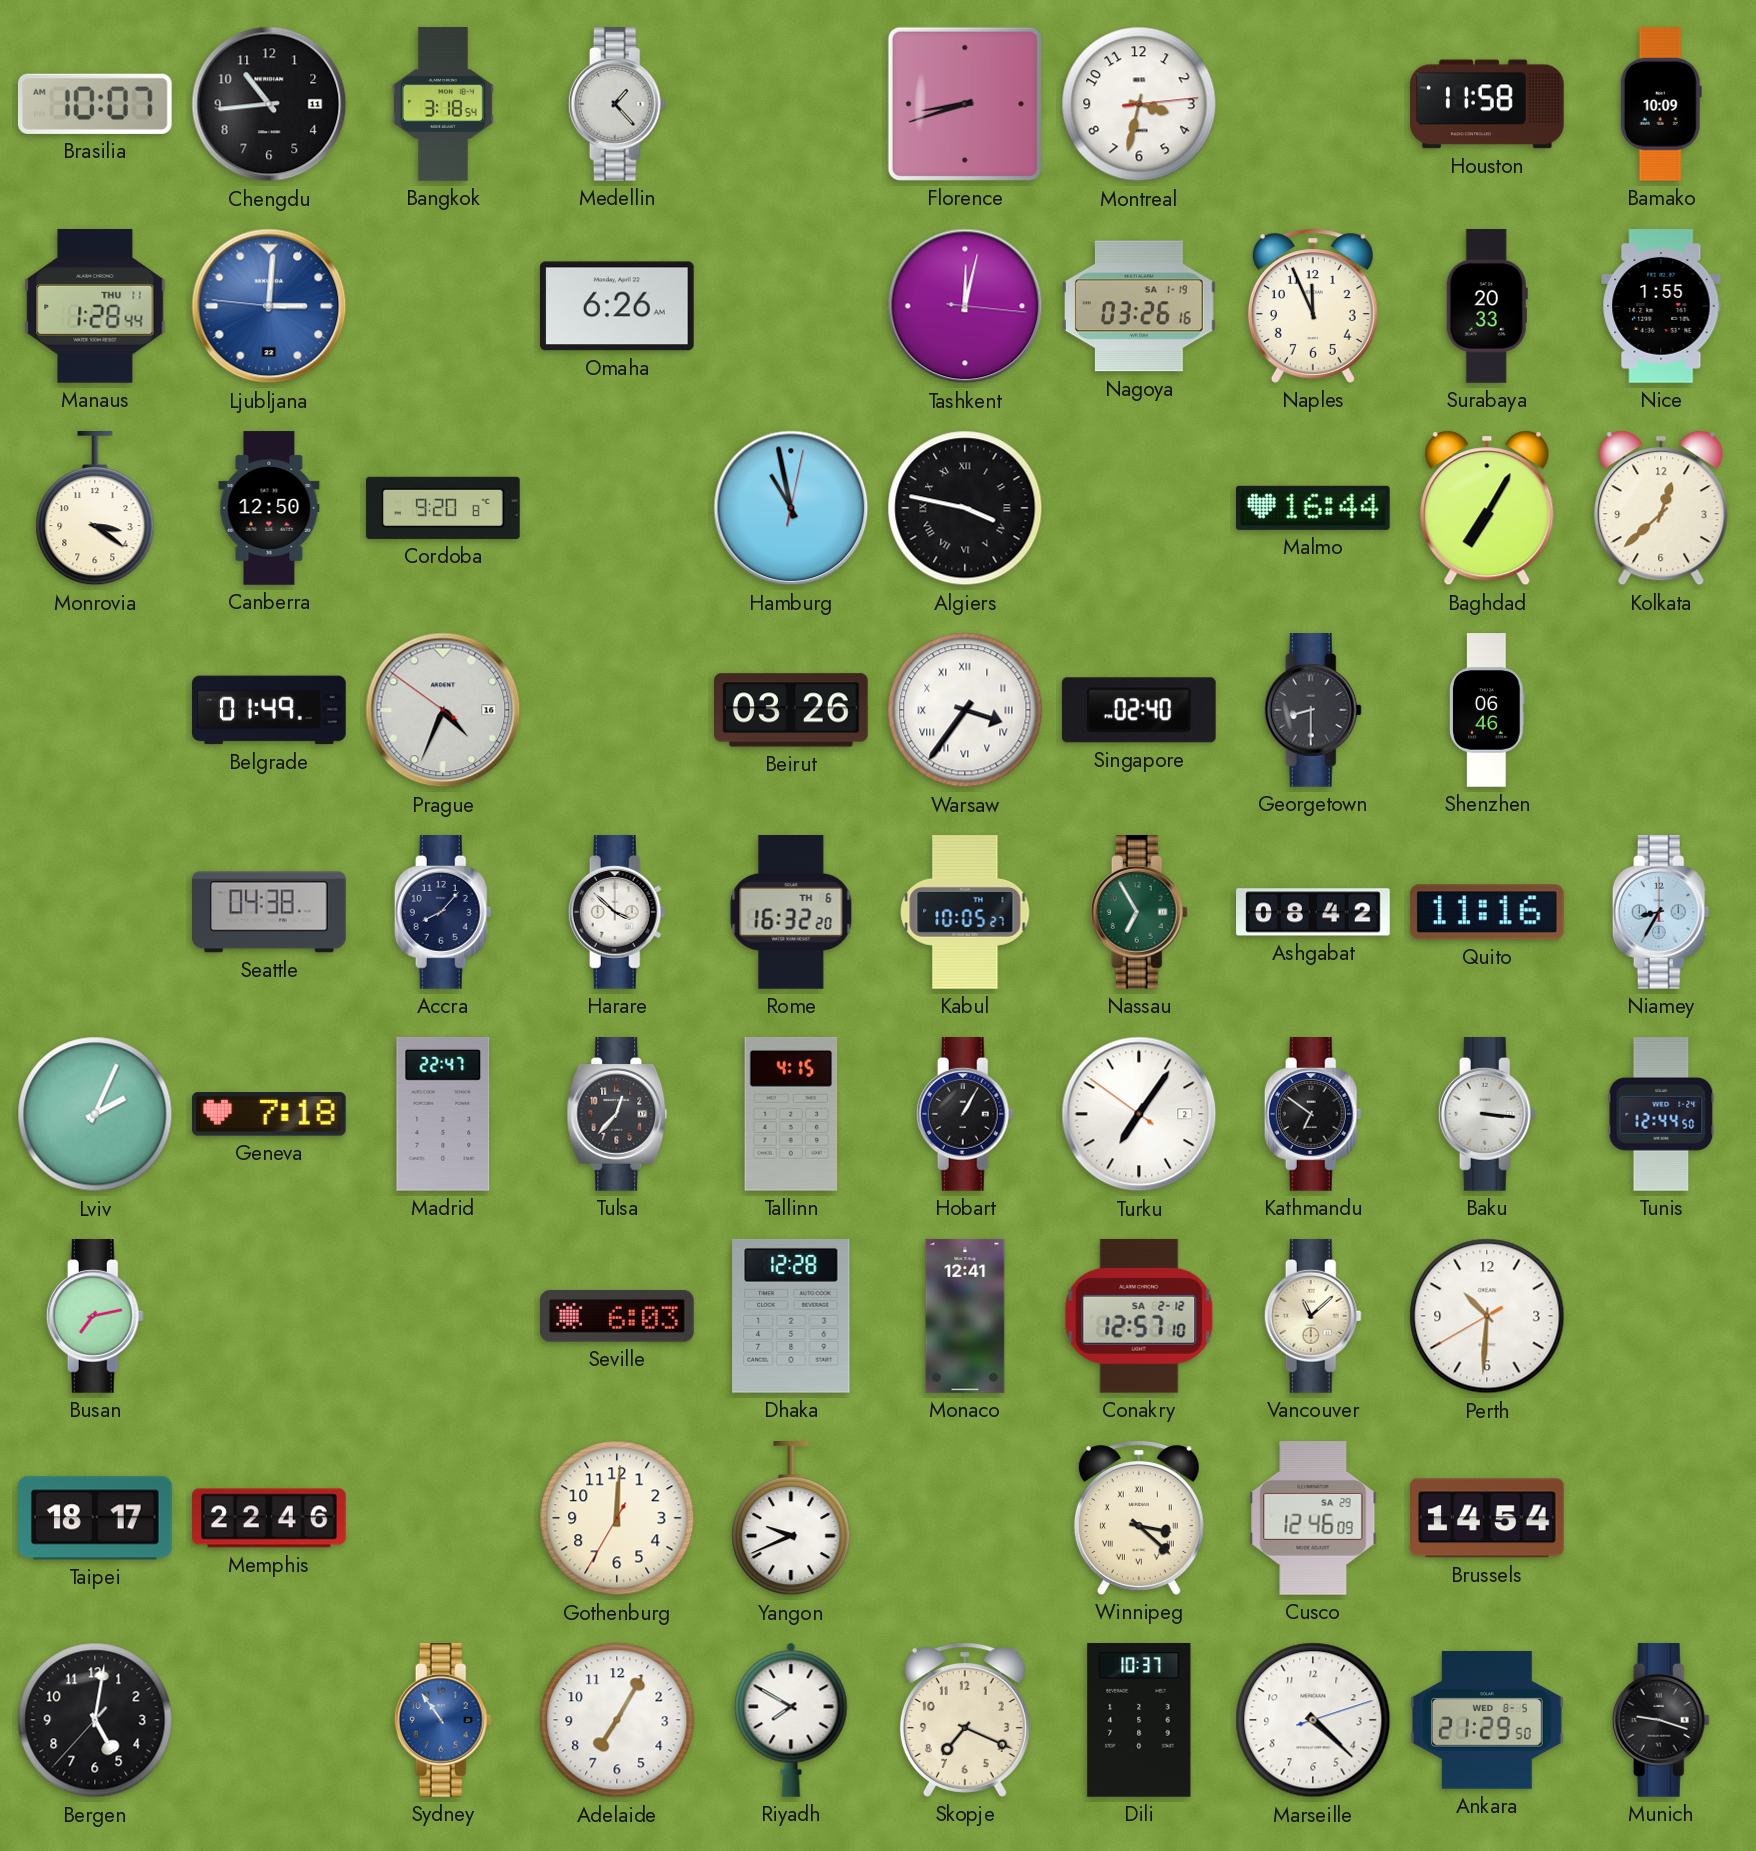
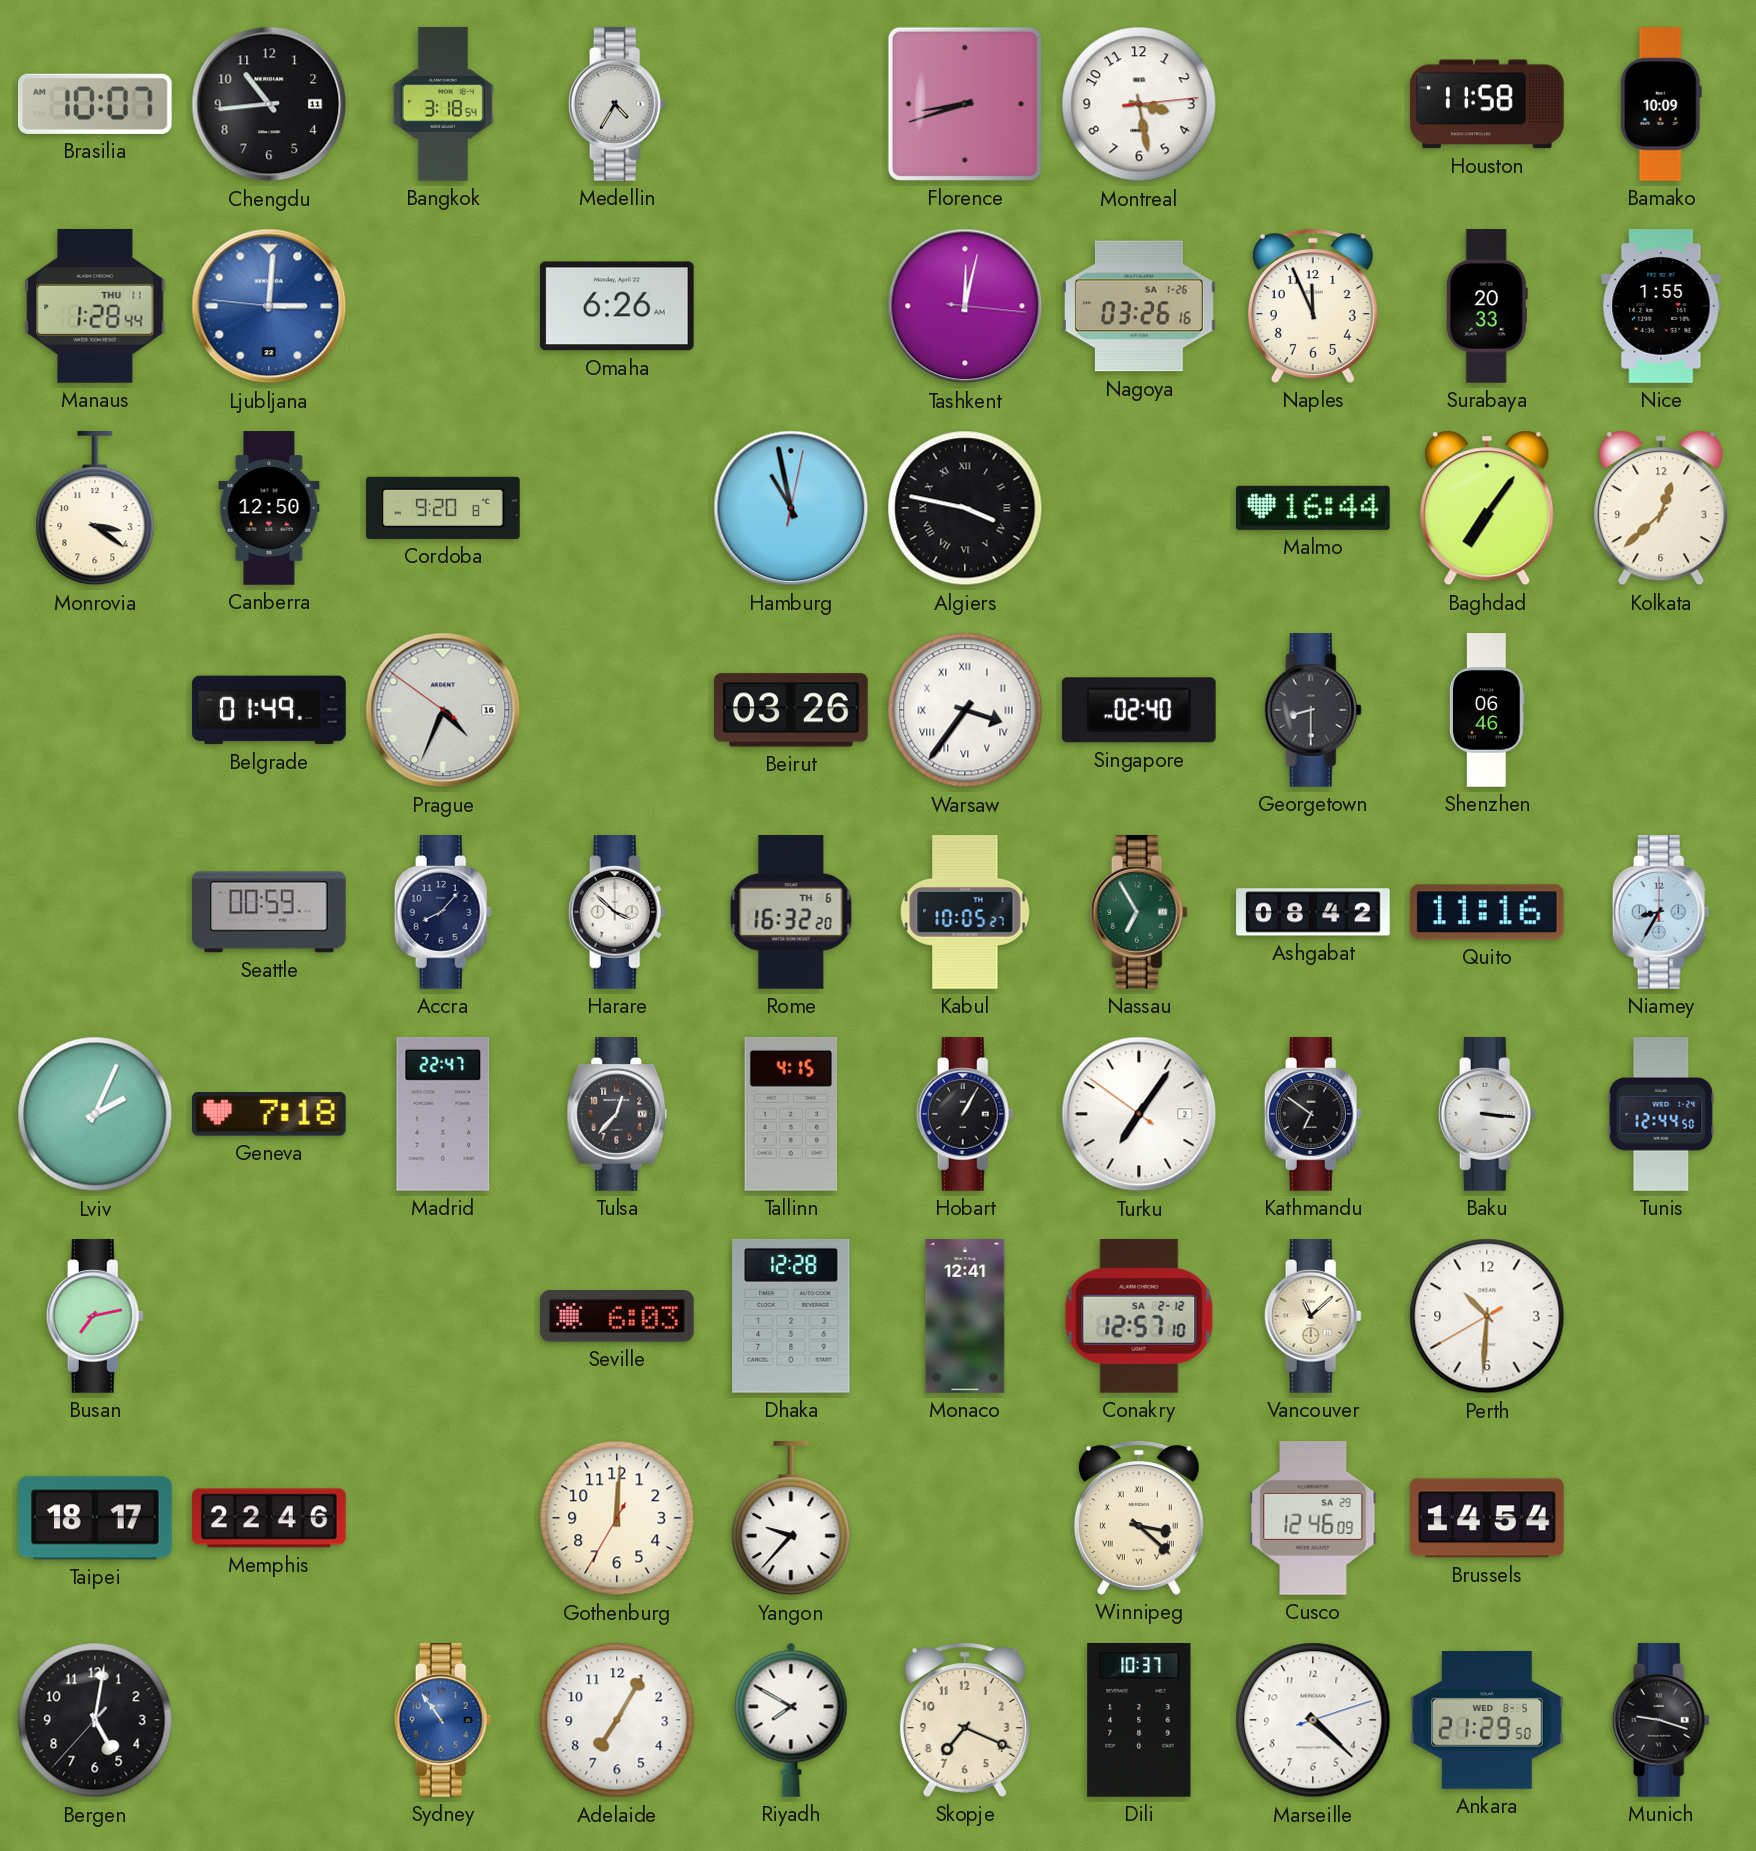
Medellin: 1:23 -> 4:35
Montreal: 3:32 -> 3:28
Nagoya date: SA 1-19 -> SA 1-26
Baghdad: 7:05 -> 7:06
Seattle: 04:38 -> 00:59
Yangon: 9:41 -> 9:37
